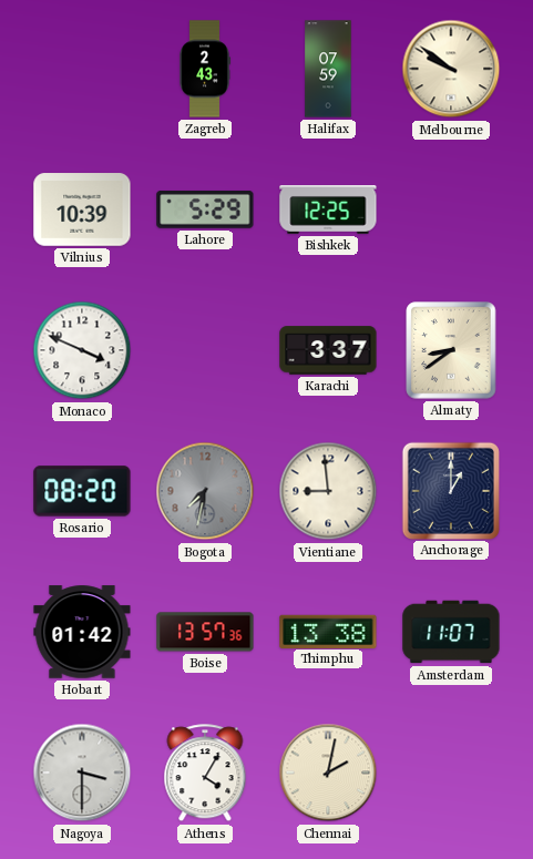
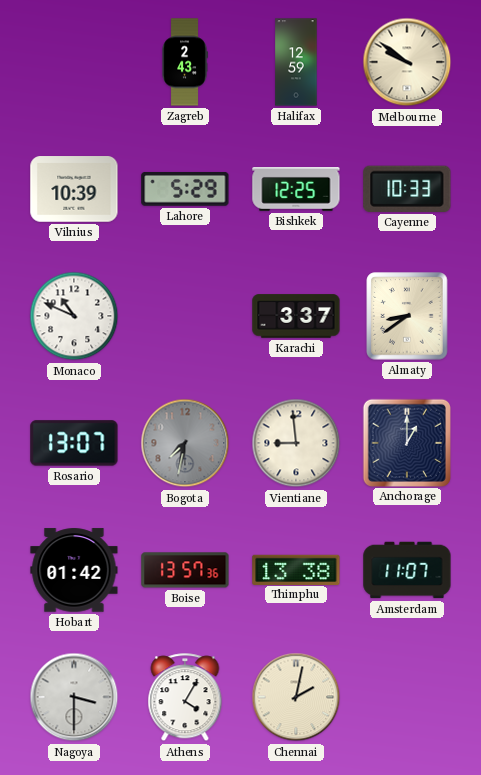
Halifax: 07:59 -> 12:59
Cayenne: none -> 10:33
Monaco: 3:49 -> 10:49
Rosario: 08:20 -> 13:07
